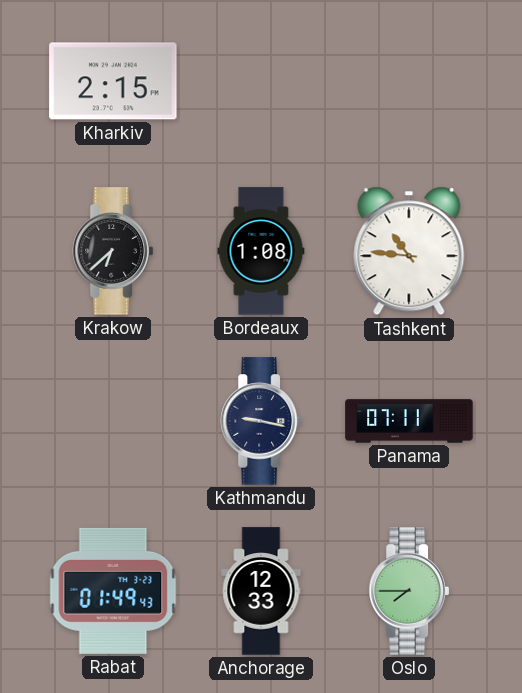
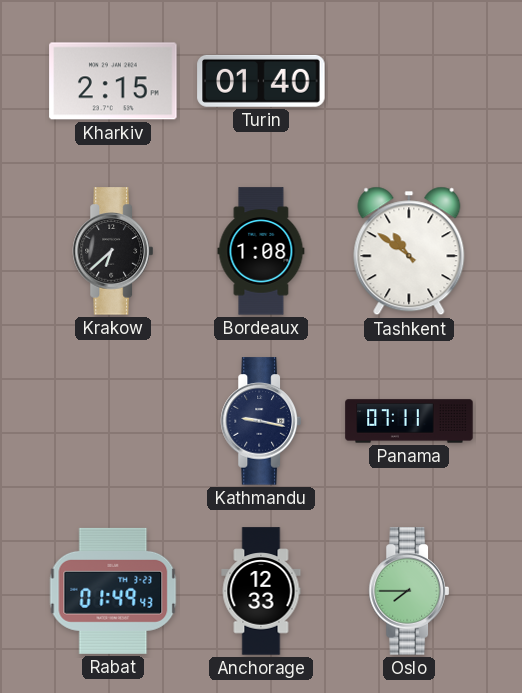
Turin: none -> 01:40
Tashkent: 10:46 -> 10:51
